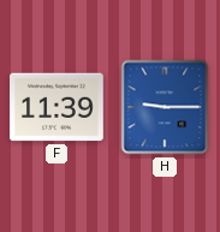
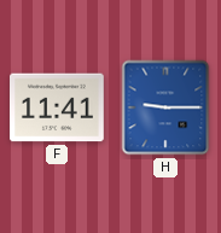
F: 11:39 -> 11:41
